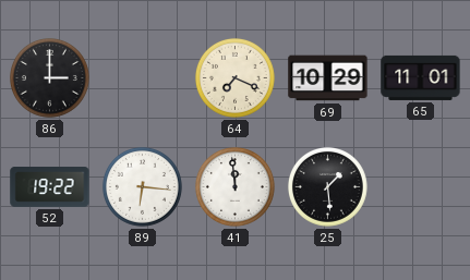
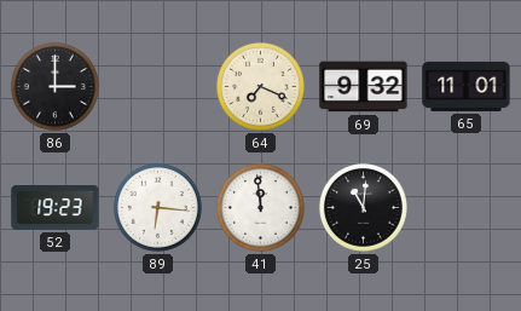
69: 10:29 -> 9:32
52: 19:22 -> 19:23
25: 1:29 -> 11:01
